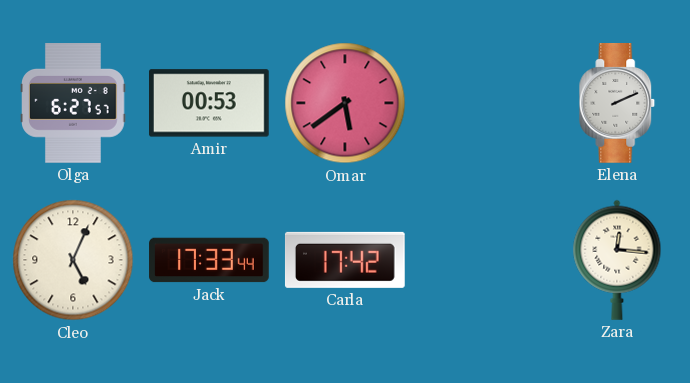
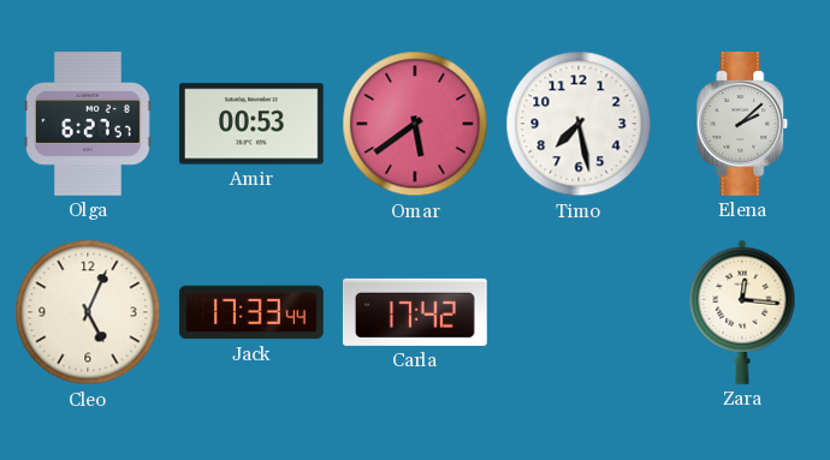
Timo: none -> 7:28
Elena: 2:11 -> 2:08
